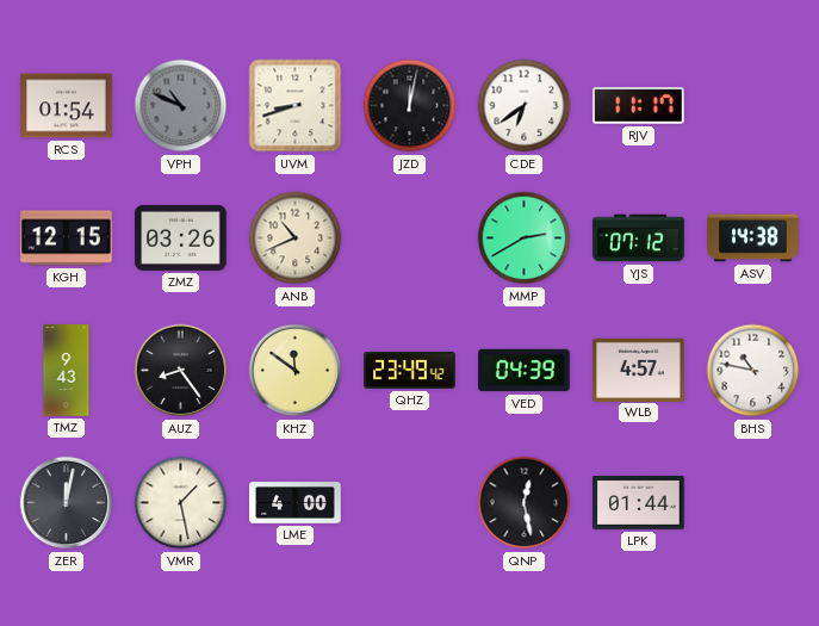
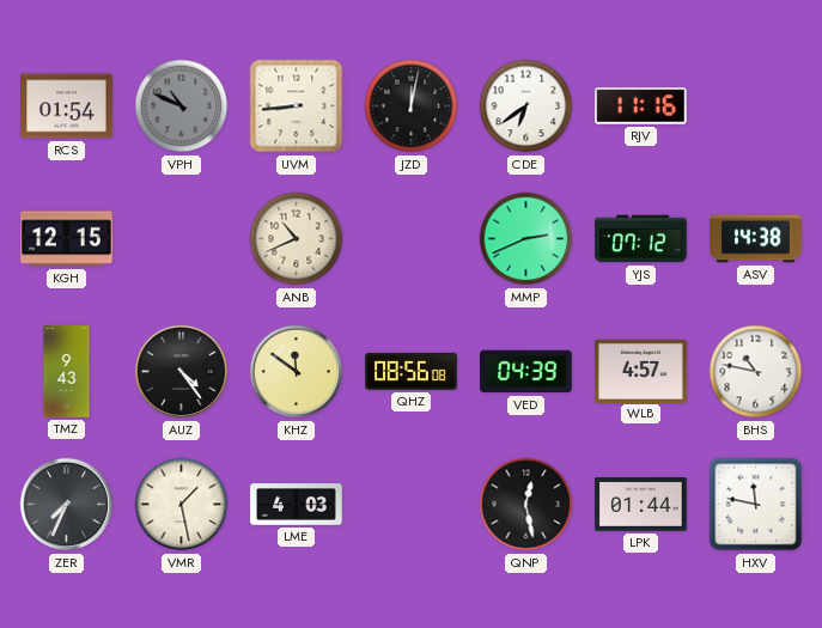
UVM: 8:42 -> 8:44
RJV: 11:17 -> 11:16
ZMZ: 03:26 -> none
MMP: 2:40 -> 2:41
AUZ: 8:24 -> 4:24
QHZ: 23:49 -> 08:56
ZER: 12:02 -> 7:34
LME: 4:00 -> 4:03
HXV: none -> 11:47
